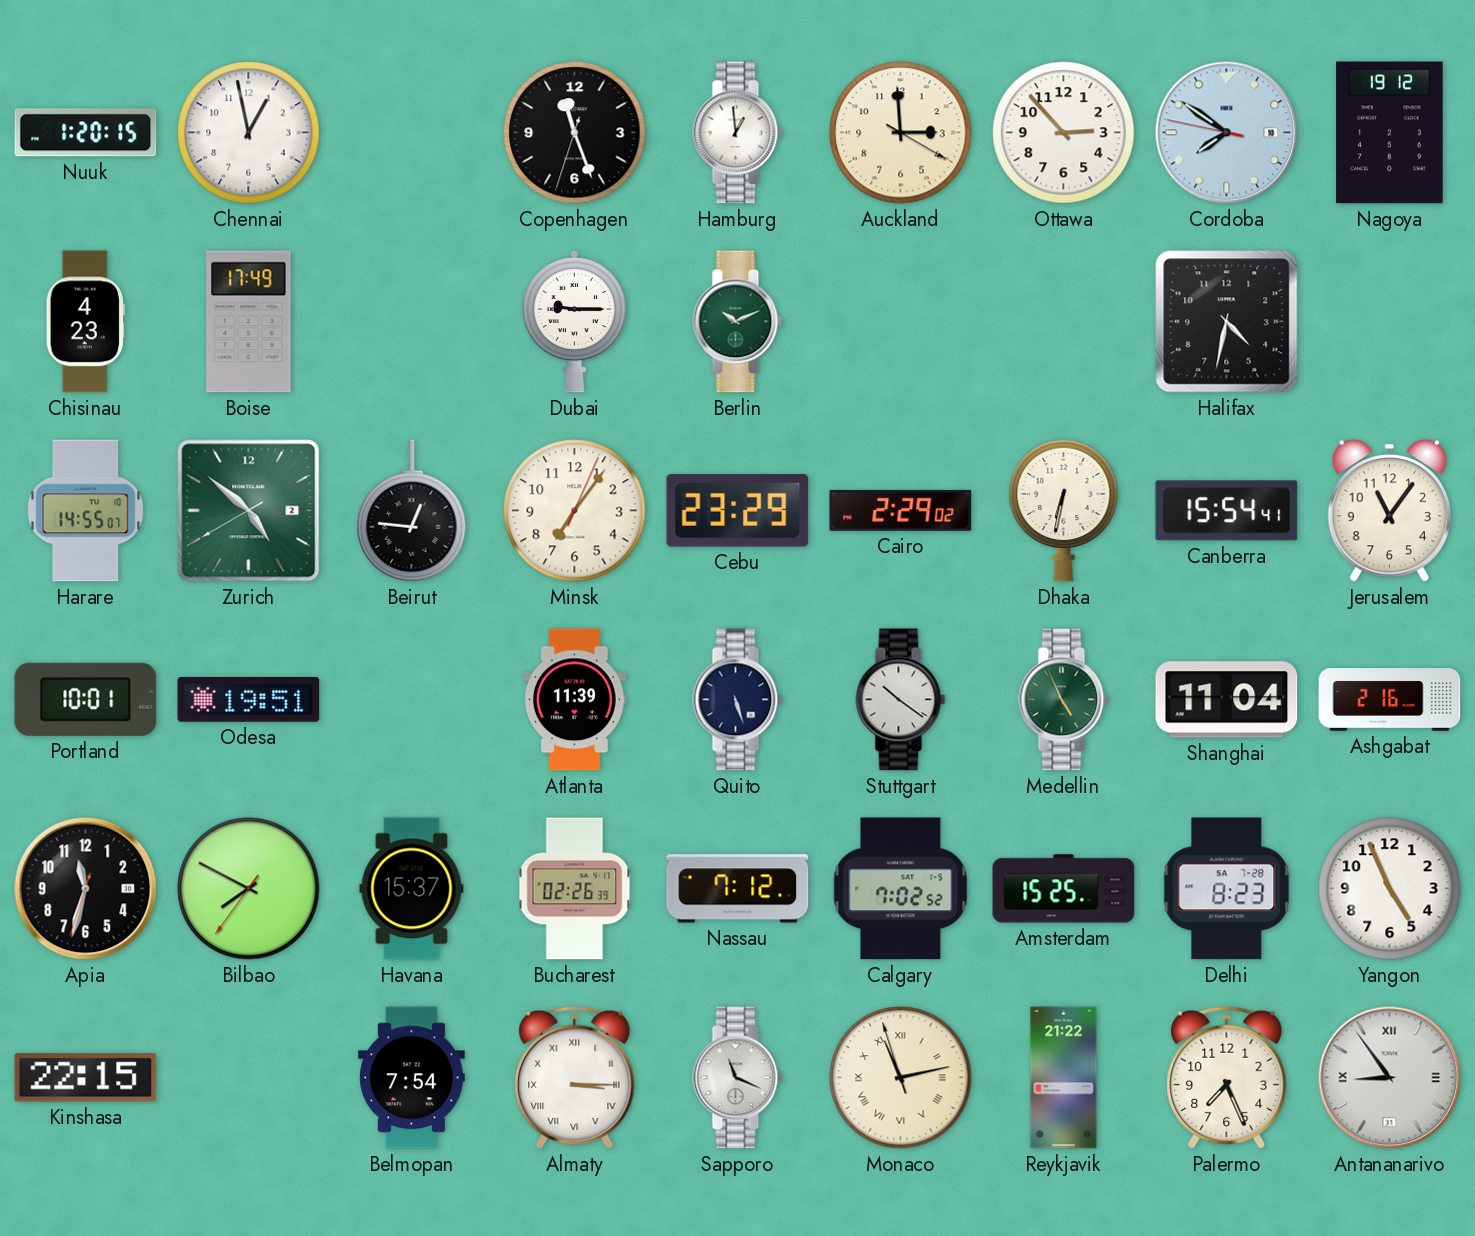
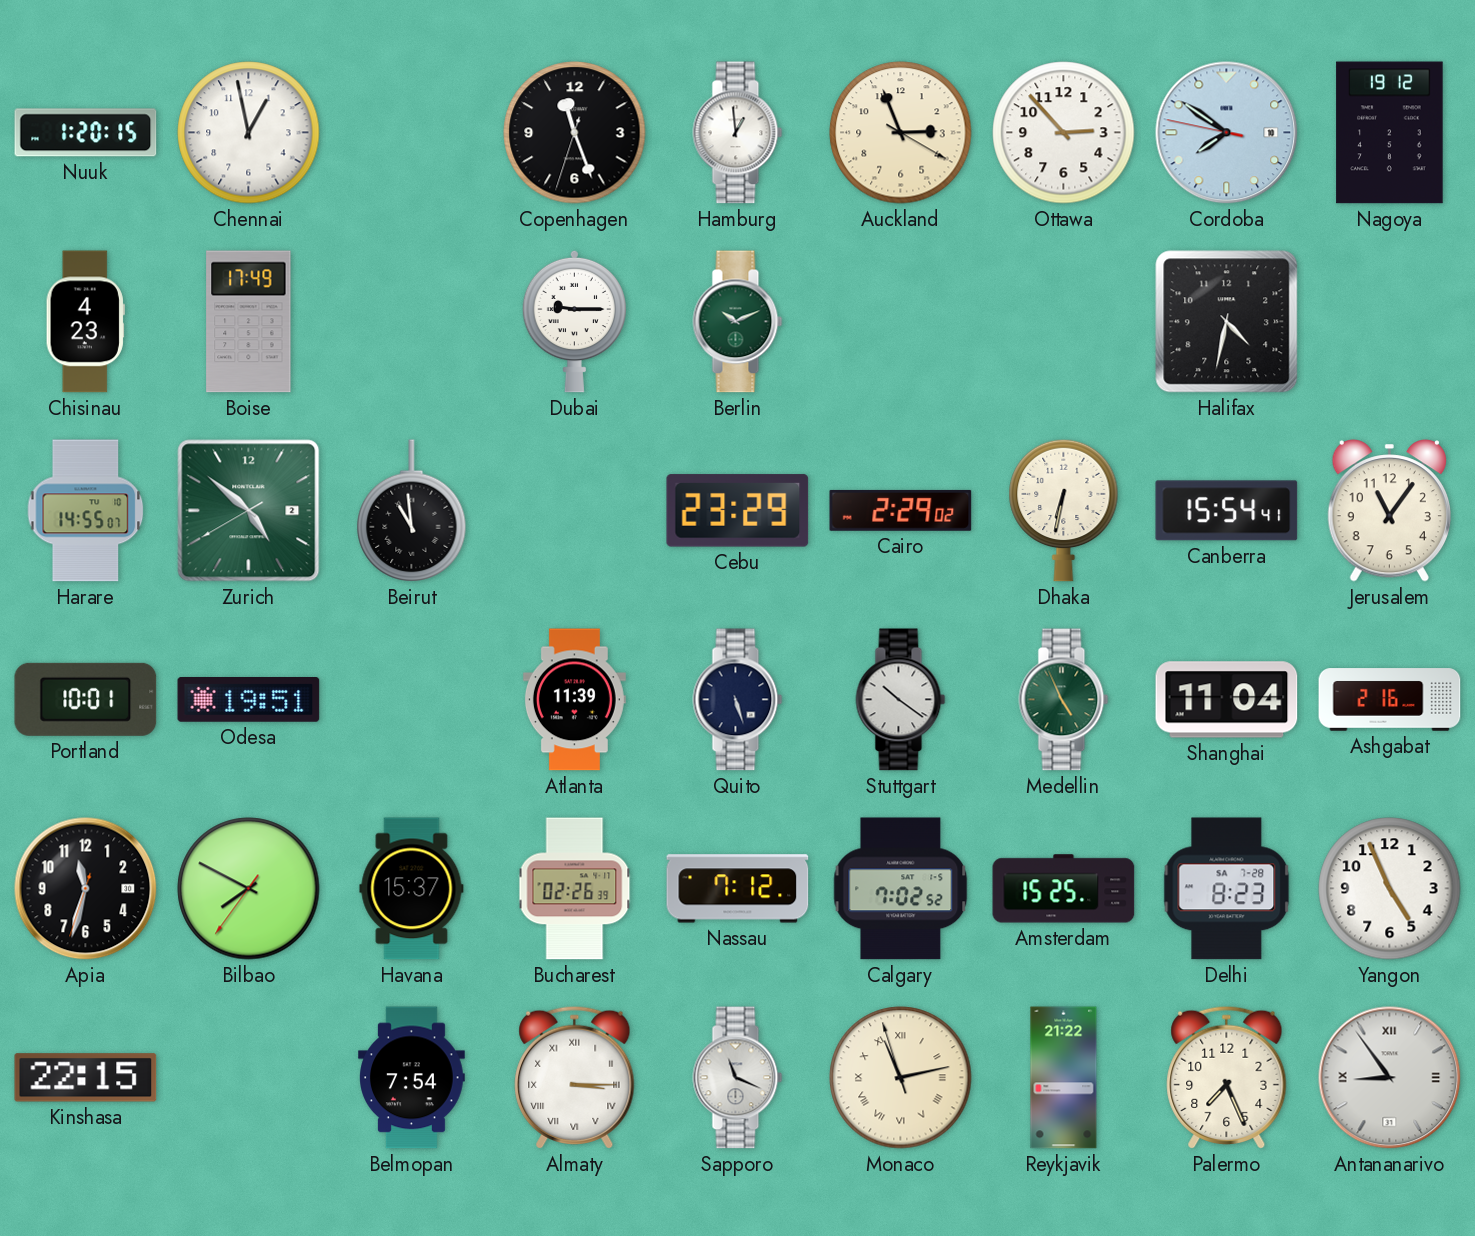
Auckland: 2:59 -> 2:56
Beirut: 12:46 -> 10:59
Minsk: 7:06 -> none
